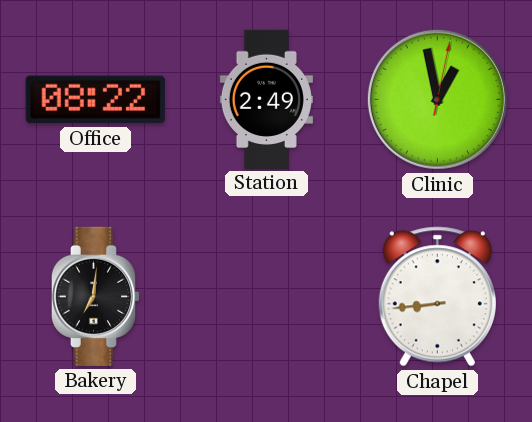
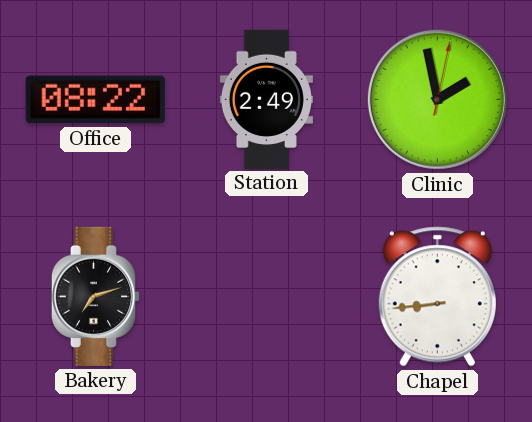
Clinic: 12:58 -> 1:58
Bakery: 7:01 -> 7:12
